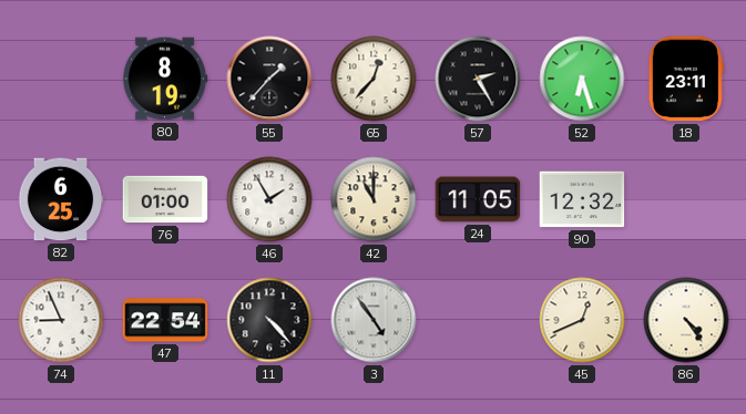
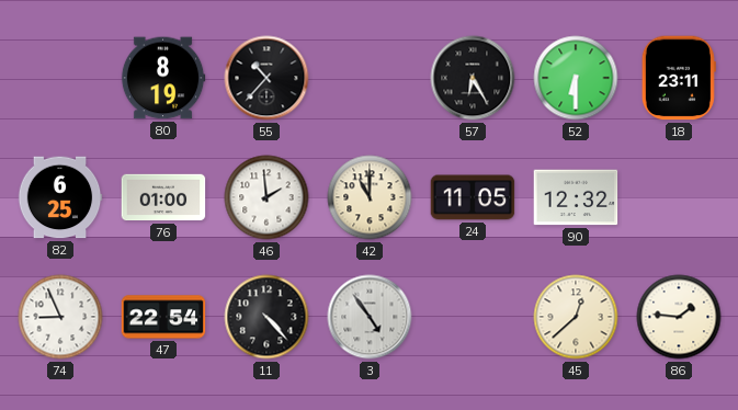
55: 1:37 -> 10:37
65: 12:37 -> none
57: 2:25 -> 6:25
52: 6:27 -> 6:30
46: 1:55 -> 1:59
45: 12:41 -> 12:38
86: 4:24 -> 1:46
